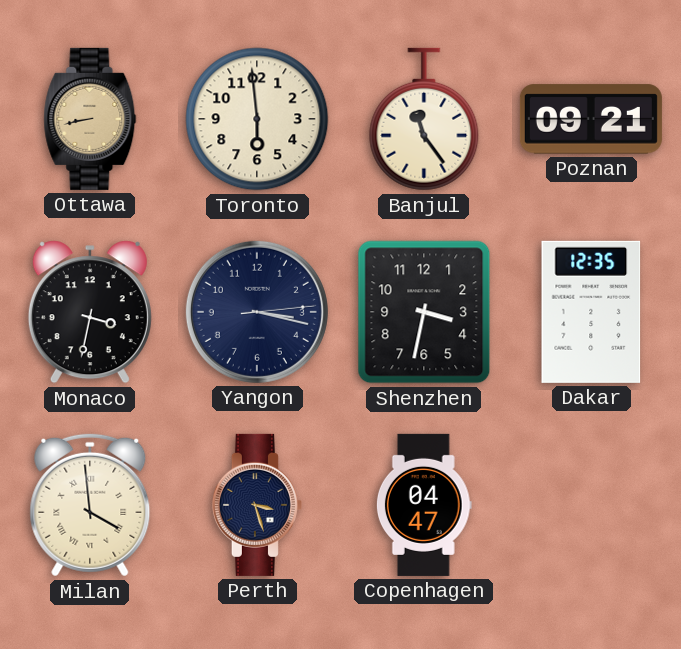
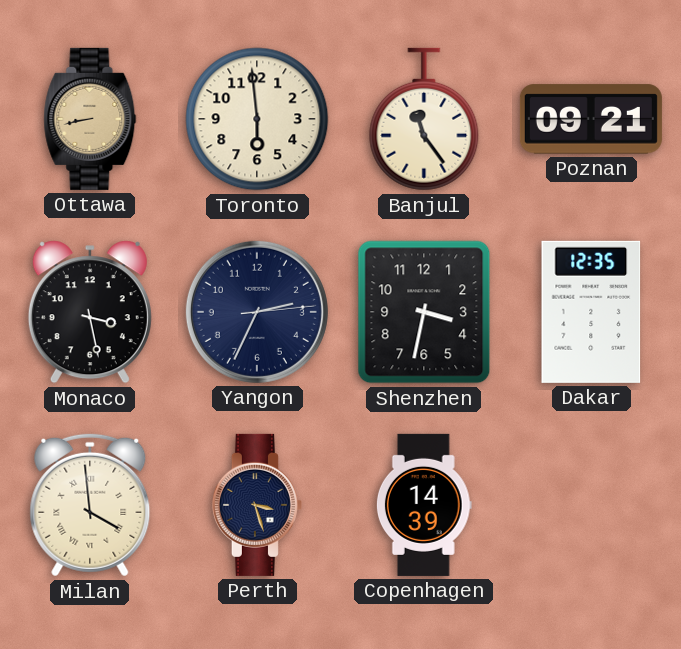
Monaco: 3:32 -> 3:28
Yangon: 3:17 -> 2:34
Copenhagen: 04:47 -> 14:39
